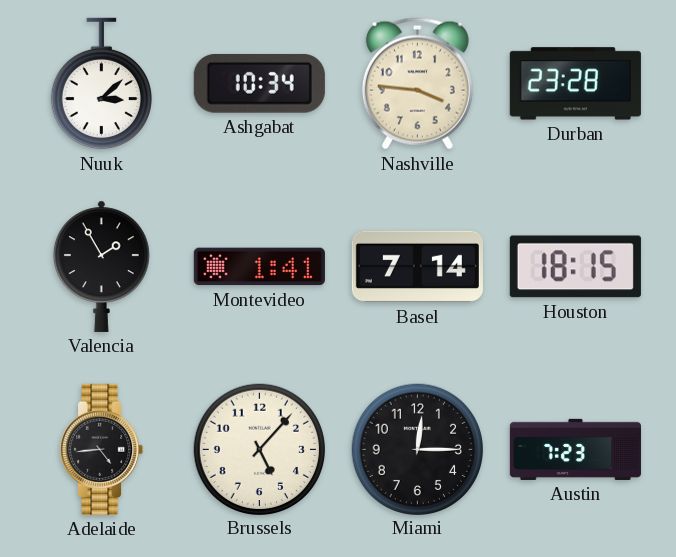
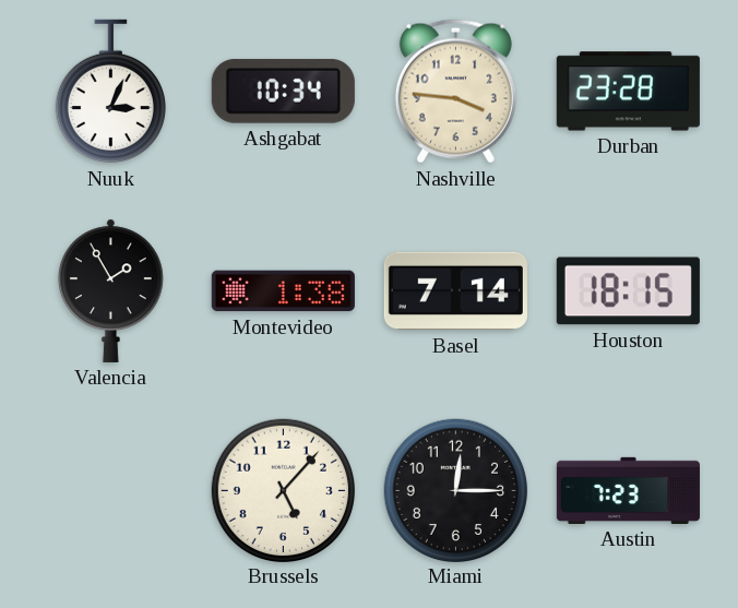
Nuuk: 3:08 -> 3:04
Montevideo: 1:41 -> 1:38
Adelaide: 4:44 -> none
